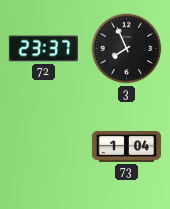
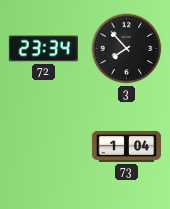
72: 23:37 -> 23:34
3: 7:56 -> 7:53
